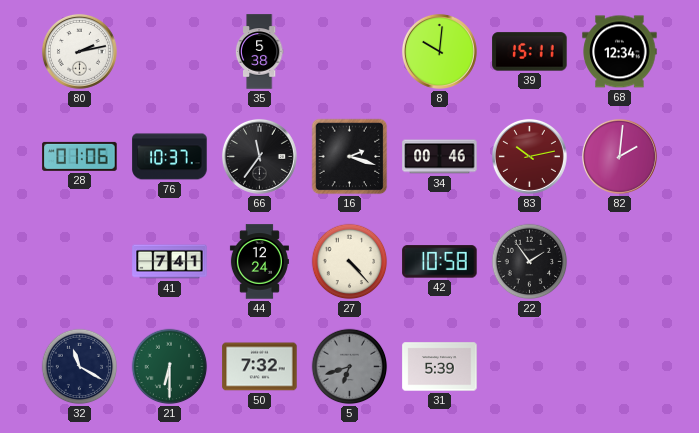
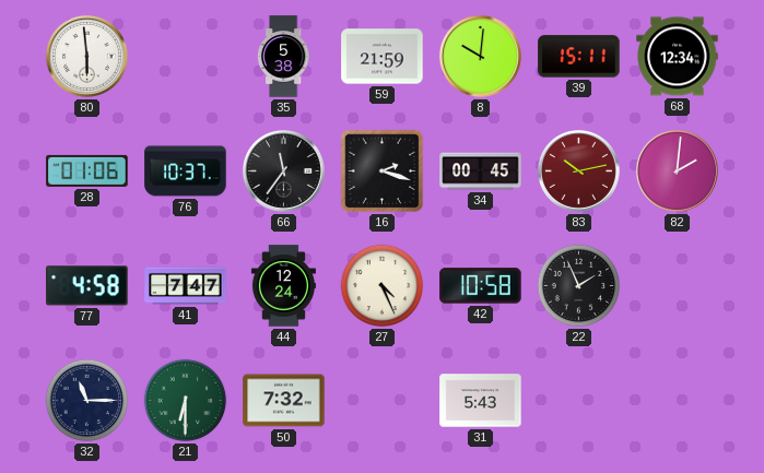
80: 2:13 -> 5:59
59: none -> 21:59
34: 00:46 -> 00:45
77: none -> 4:58
41: 7:41 -> 7:47
27: 4:23 -> 4:26
22: 1:54 -> 1:56
32: 11:20 -> 11:15
5: 6:42 -> none
31: 5:39 -> 5:43
